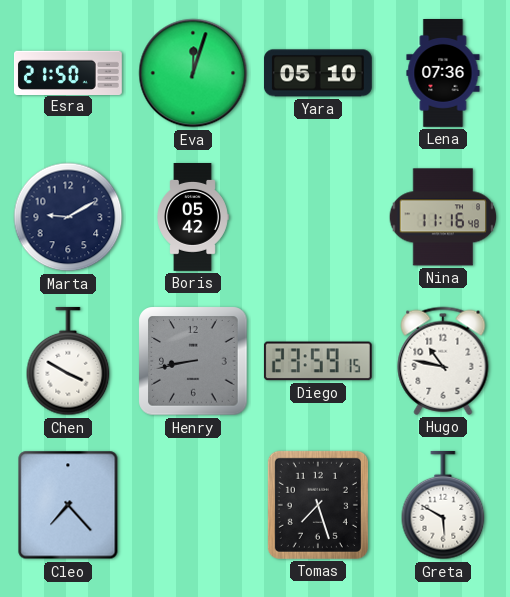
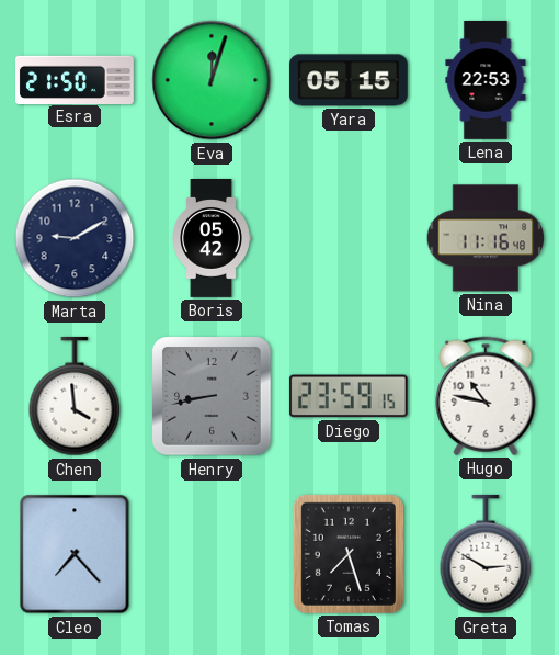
Yara: 05:10 -> 05:15
Lena: 07:36 -> 22:53
Chen: 3:50 -> 3:59
Greta: 5:50 -> 2:50
